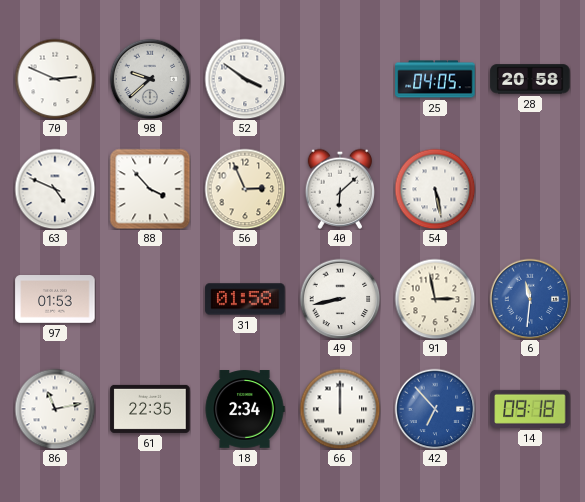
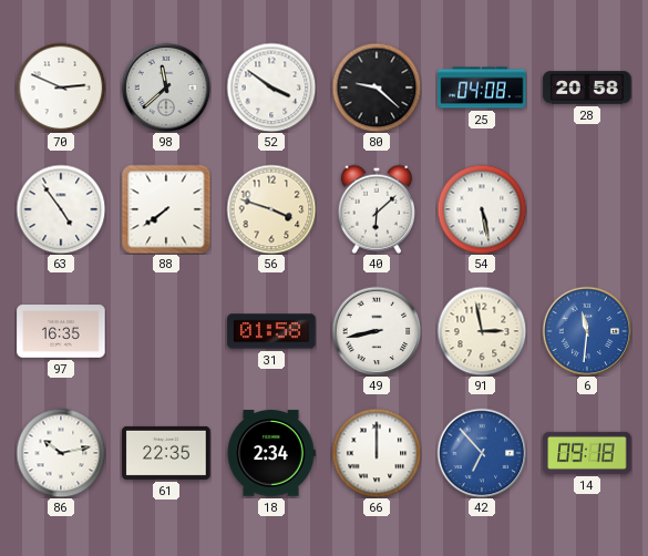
98: 9:38 -> 11:38
80: none -> 9:22
25: 04:05 -> 04:08
63: 4:49 -> 4:54
88: 3:53 -> 7:39
56: 2:56 -> 3:48
97: 01:53 -> 16:35
86: 11:13 -> 10:13
